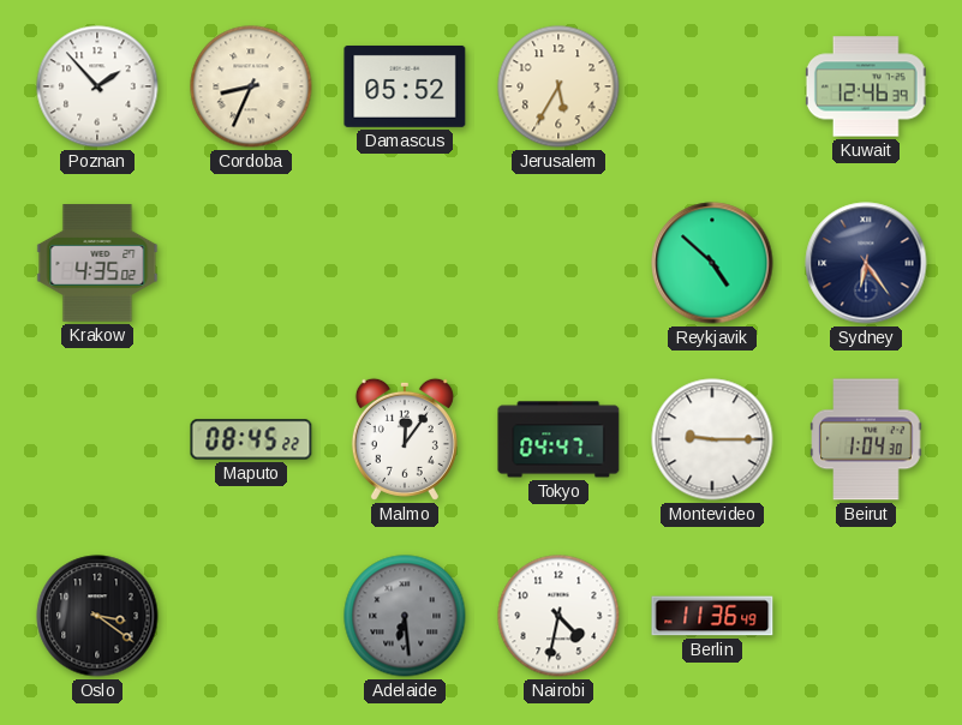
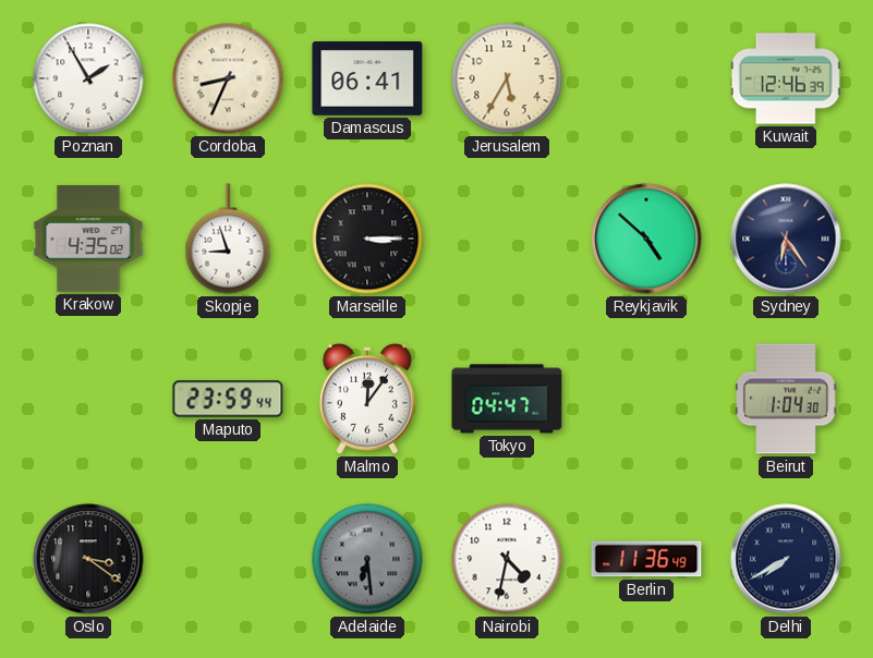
Poznan: 1:53 -> 1:55
Damascus: 05:52 -> 06:41
Skopje: none -> 8:57
Marseille: none -> 3:15
Maputo: 08:45 -> 23:59
Montevideo: 9:15 -> none
Delhi: none -> 7:40
